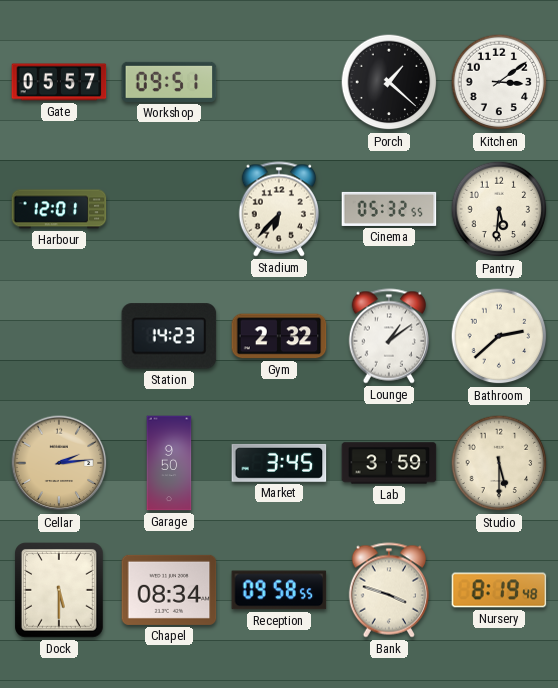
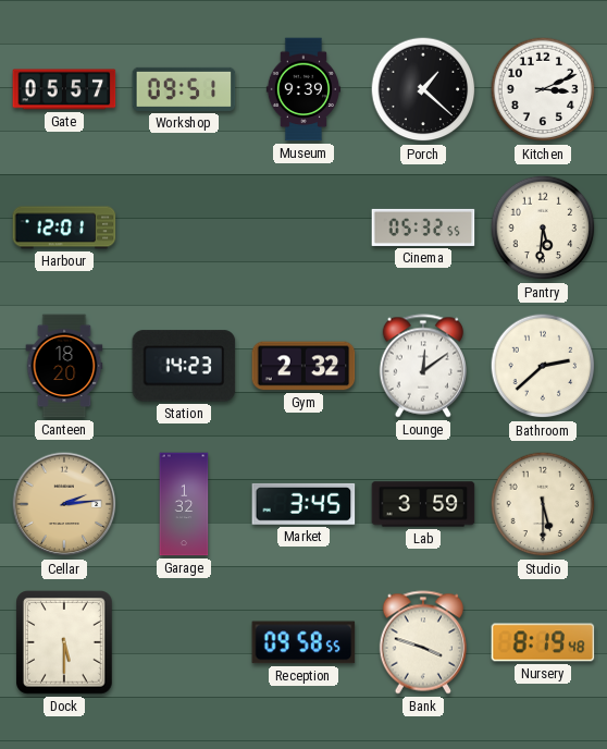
Museum: none -> 9:39
Kitchen: 3:09 -> 3:11
Stadium: 6:37 -> none
Canteen: none -> 18:20
Lounge: 1:09 -> 12:09
Garage: 9:50 -> 1:32
Chapel: 08:34 -> none
